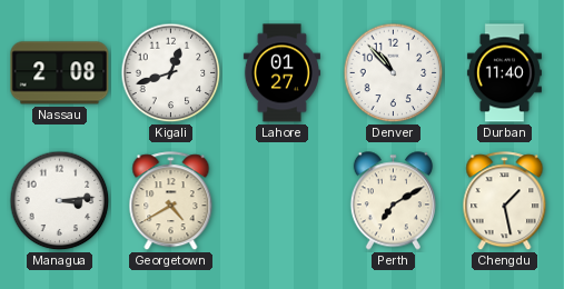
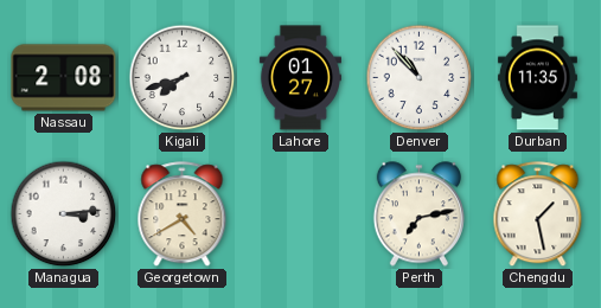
Kigali: 12:42 -> 7:42
Durban: 11:40 -> 11:35
Perth: 7:10 -> 7:13
